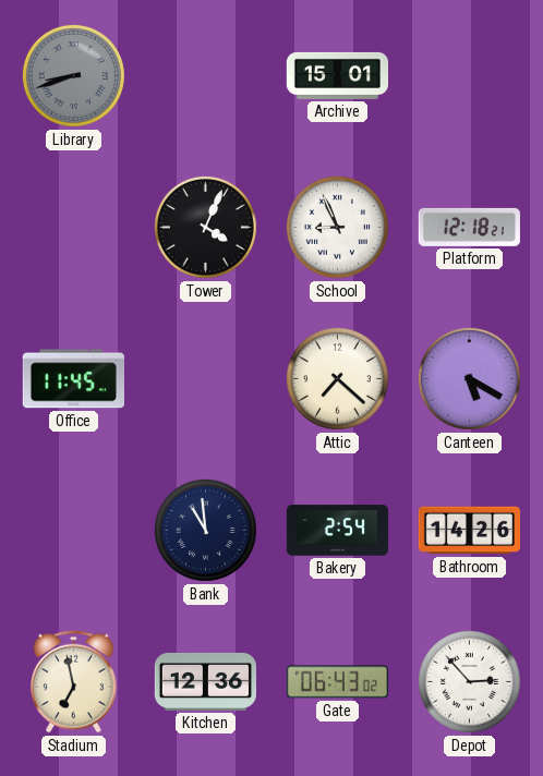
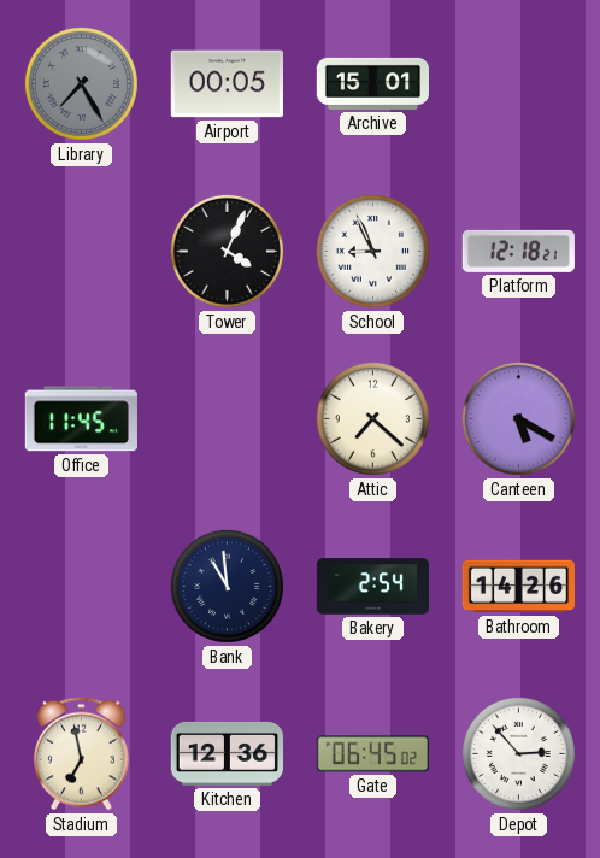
Library: 8:42 -> 7:25
Airport: none -> 00:05
Gate: 06:43 -> 06:45
